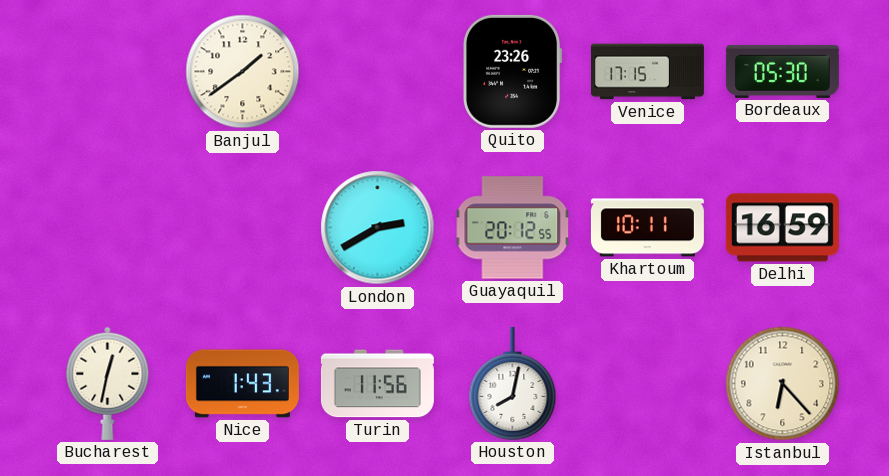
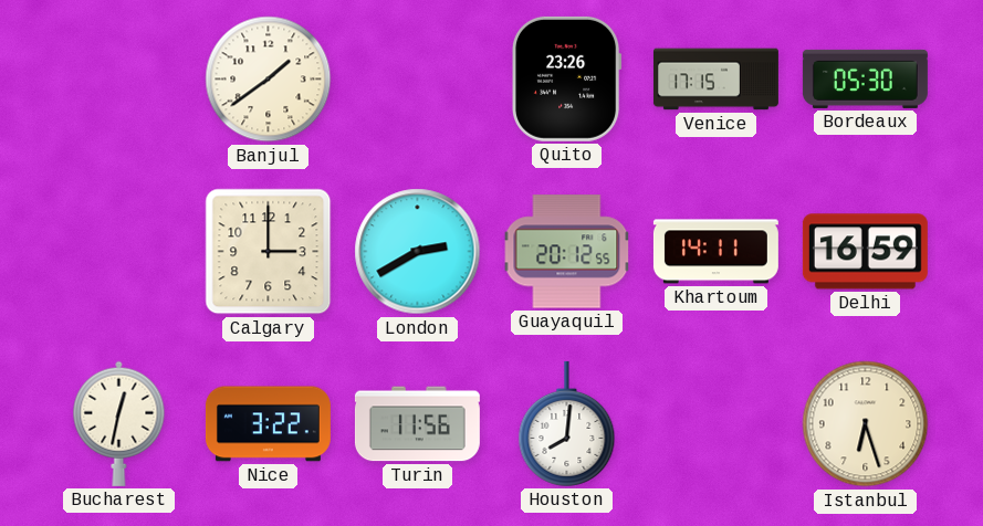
Calgary: none -> 3:00
Khartoum: 10:11 -> 14:11
Nice: 1:43 -> 3:22
Houston: 8:02 -> 8:01
Istanbul: 6:23 -> 6:27
